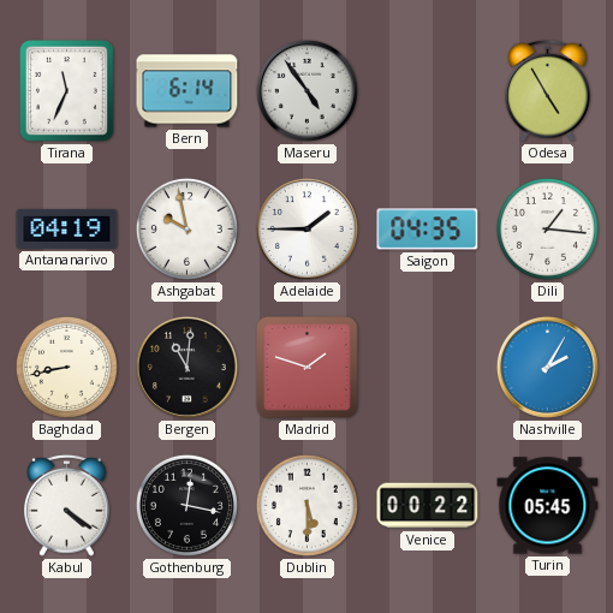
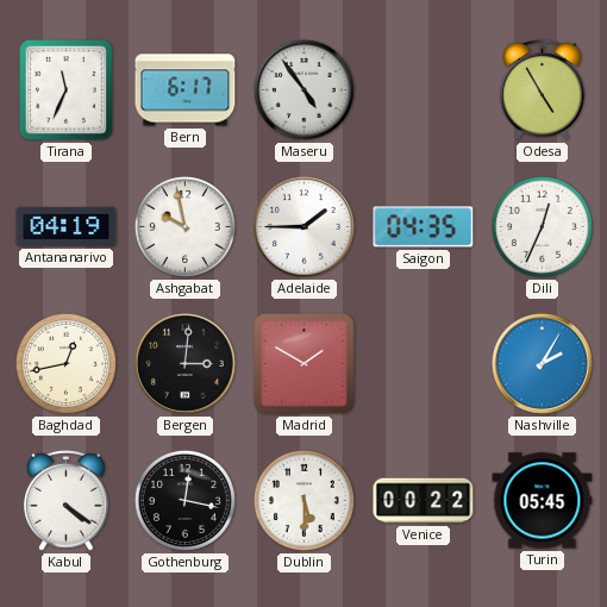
Bern: 6:14 -> 6:17
Dili: 1:16 -> 12:34
Baghdad: 8:43 -> 12:43
Bergen: 11:01 -> 3:01
Madrid: 1:48 -> 1:50
